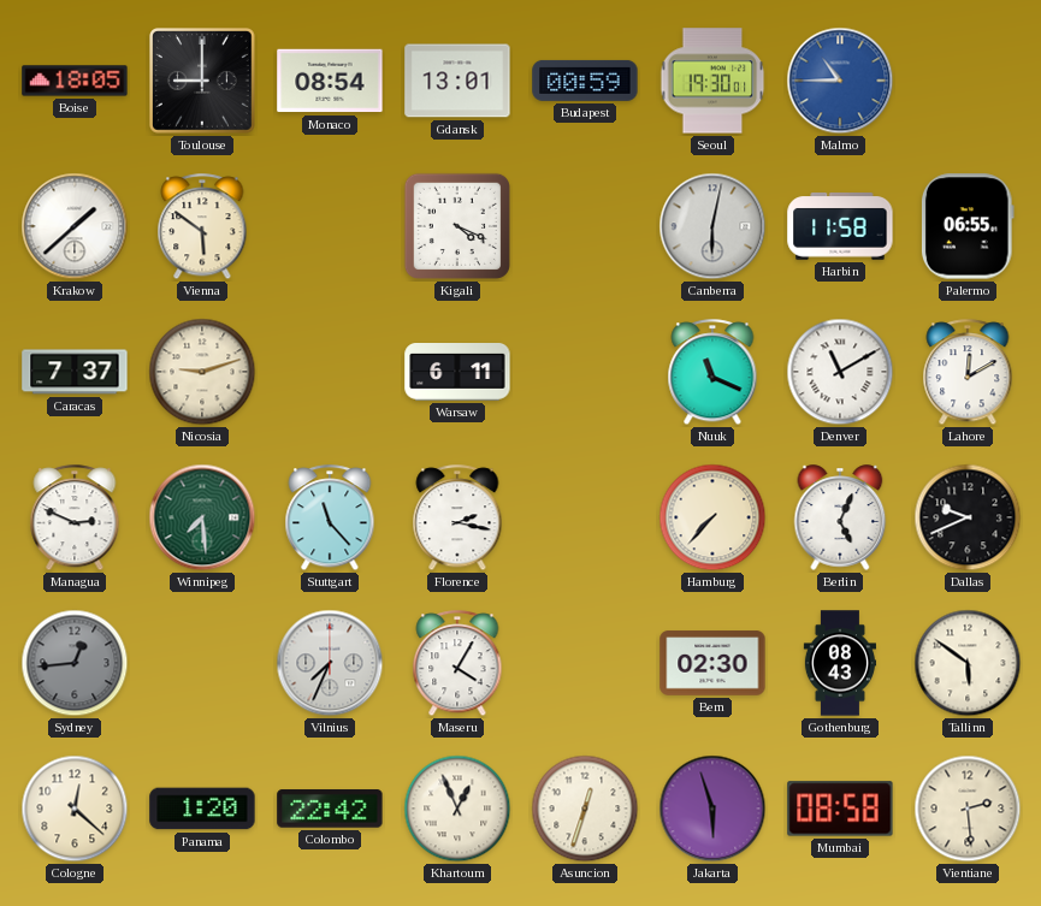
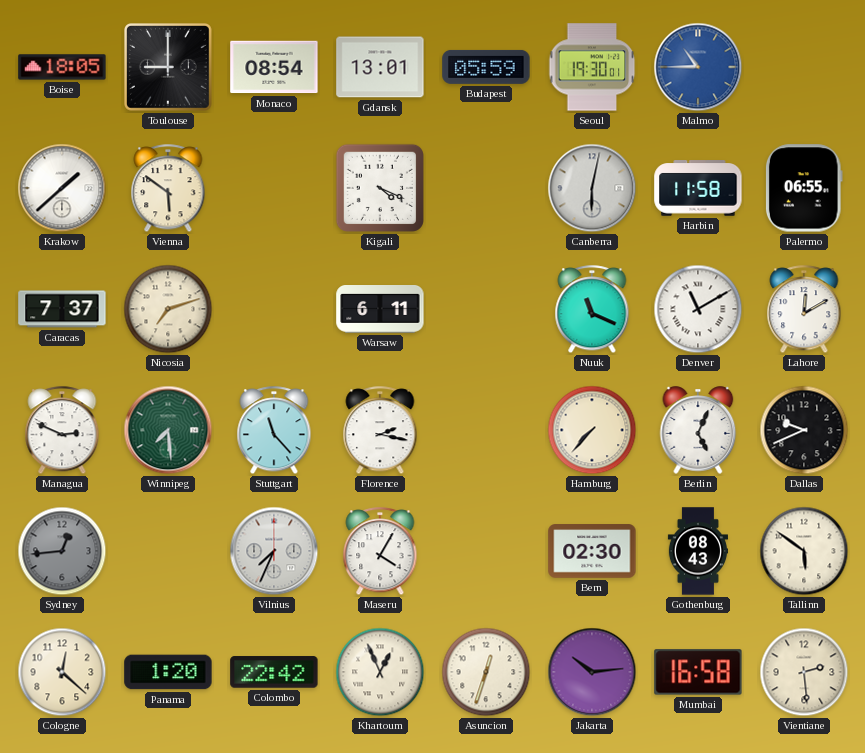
Budapest: 00:59 -> 05:59
Nicosia: 9:12 -> 7:12
Jakarta: 5:57 -> 10:14
Mumbai: 08:58 -> 16:58
